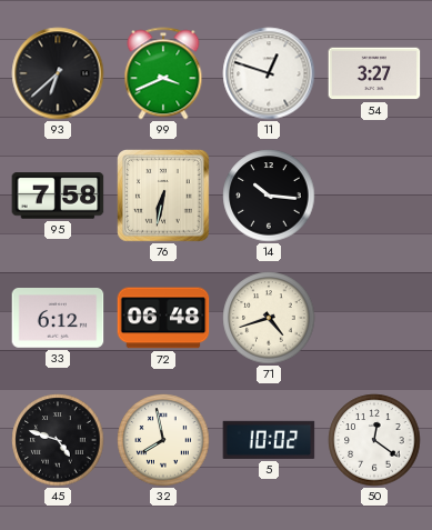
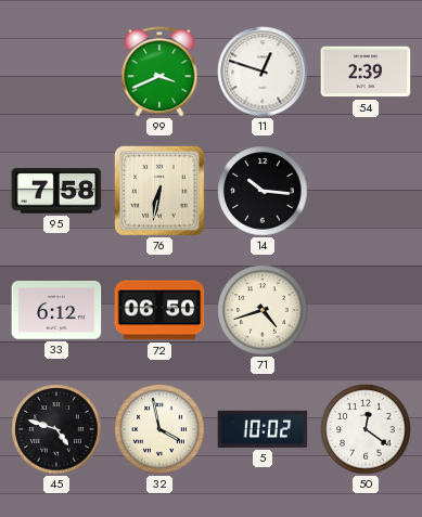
93: 6:38 -> none
54: 3:27 -> 2:39
72: 06:48 -> 06:50
32: 7:58 -> 3:58
